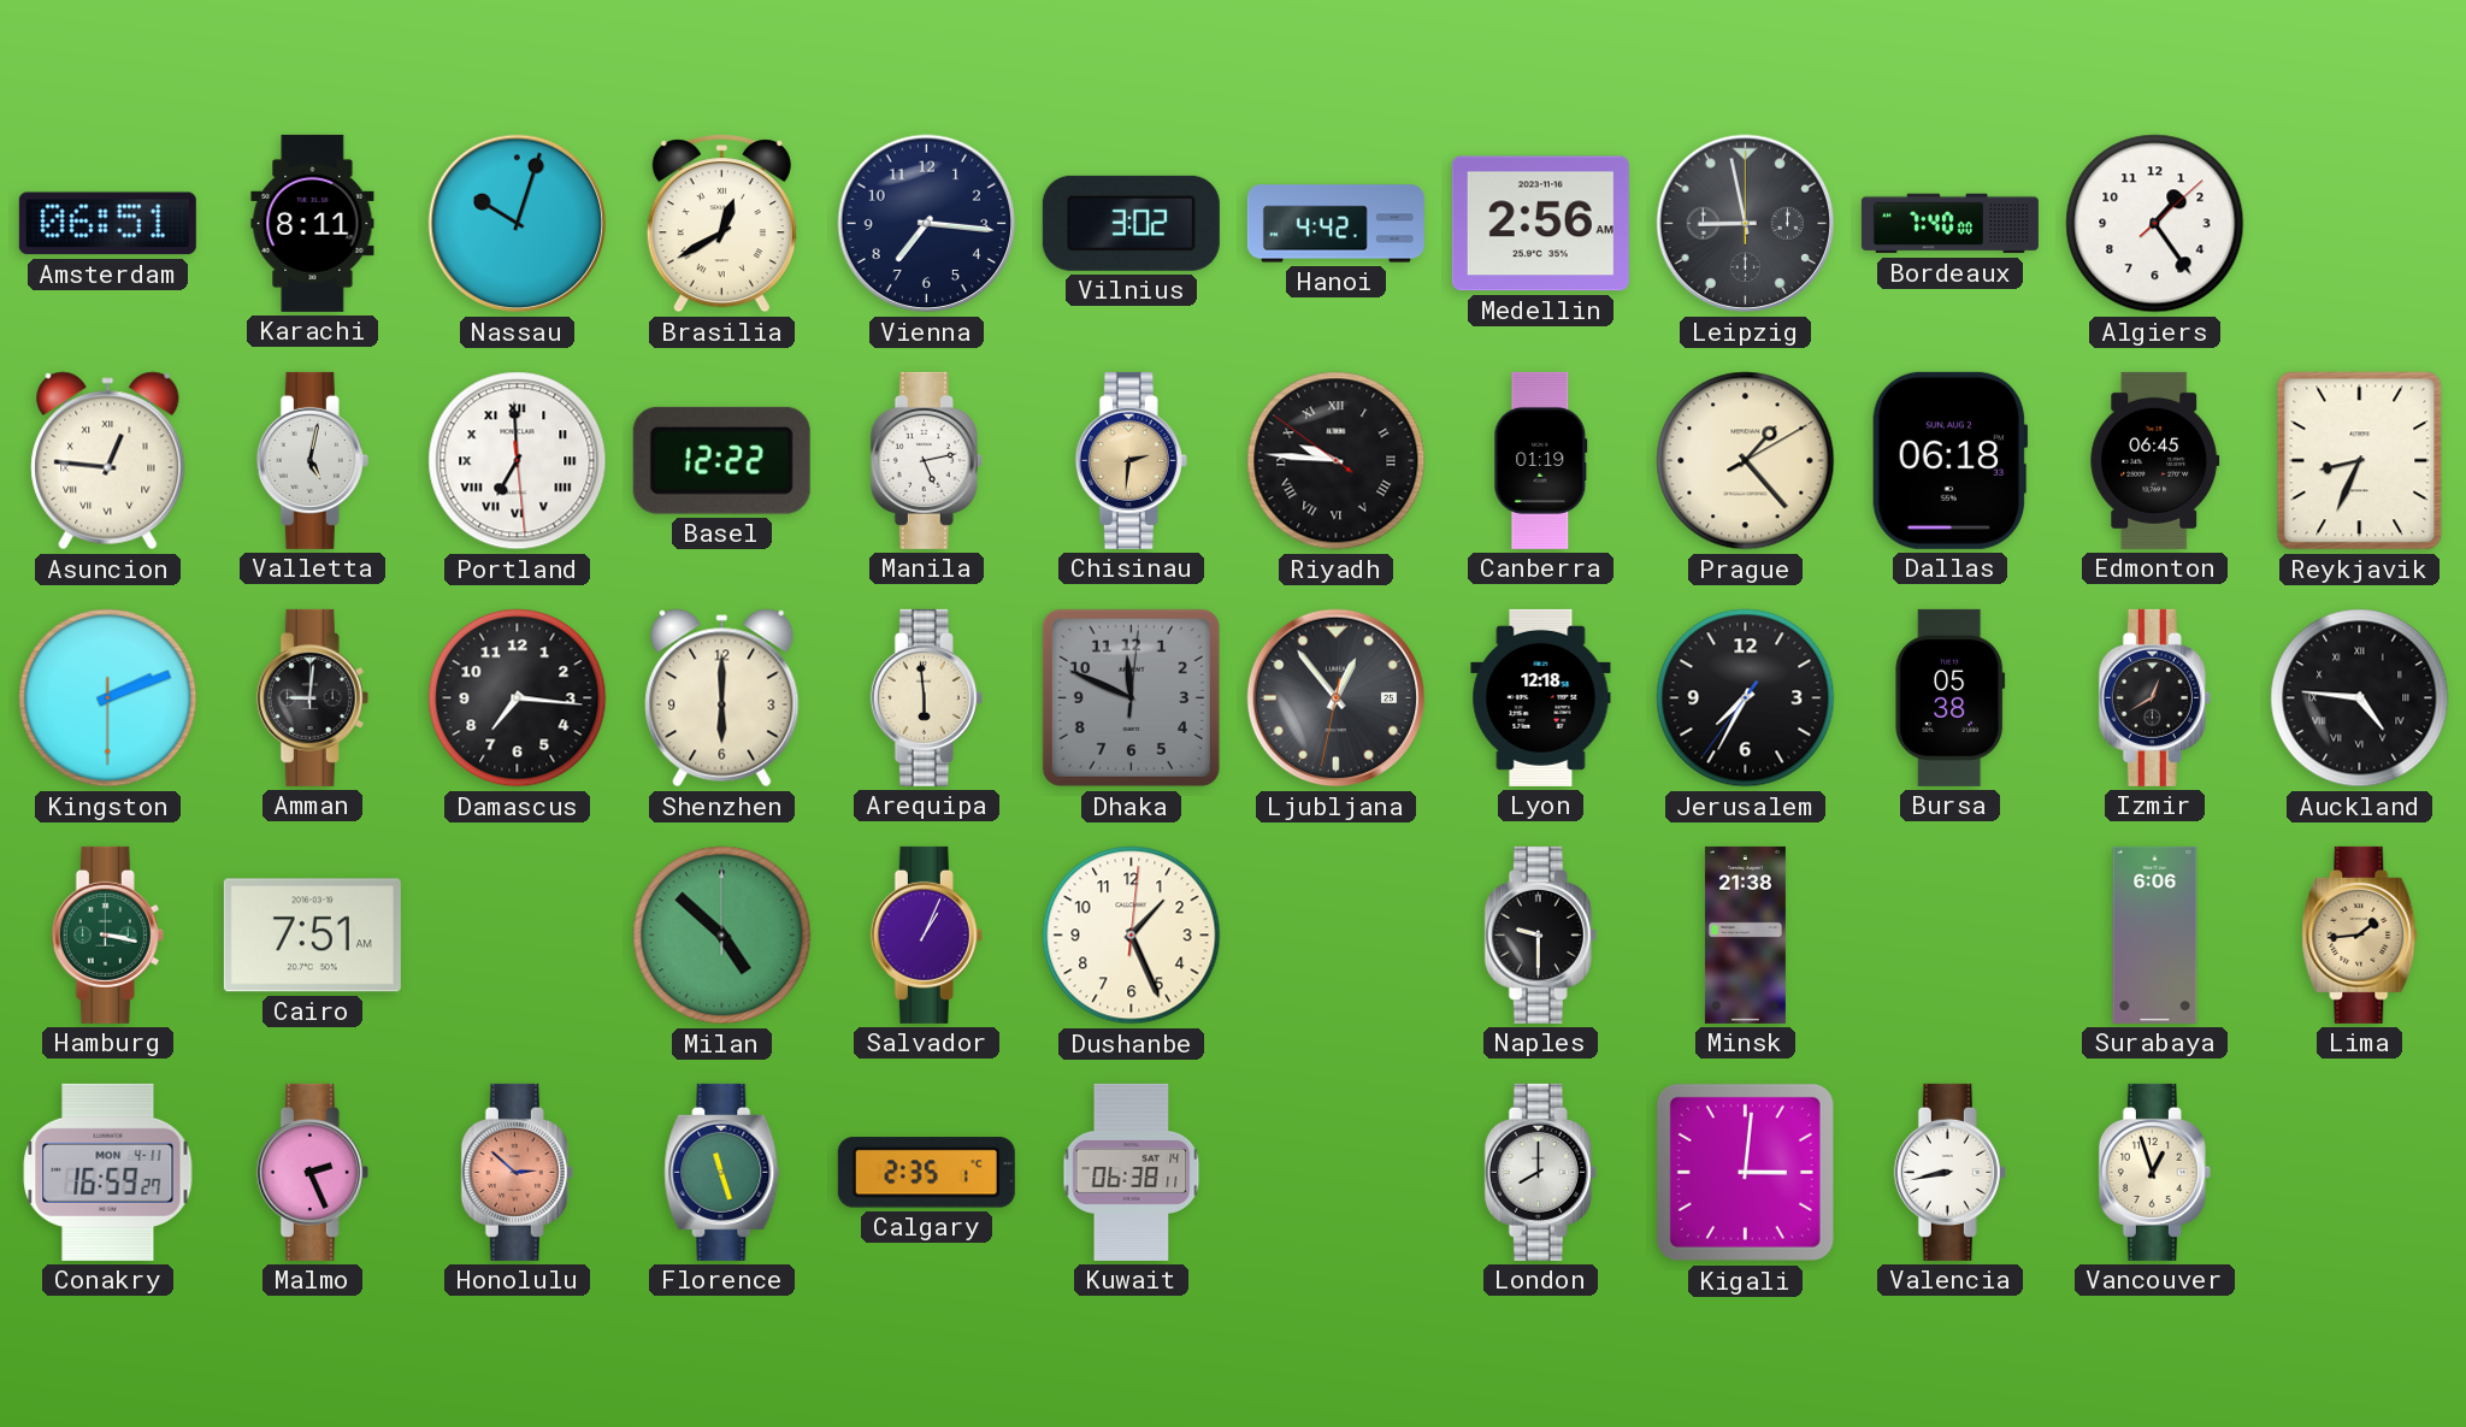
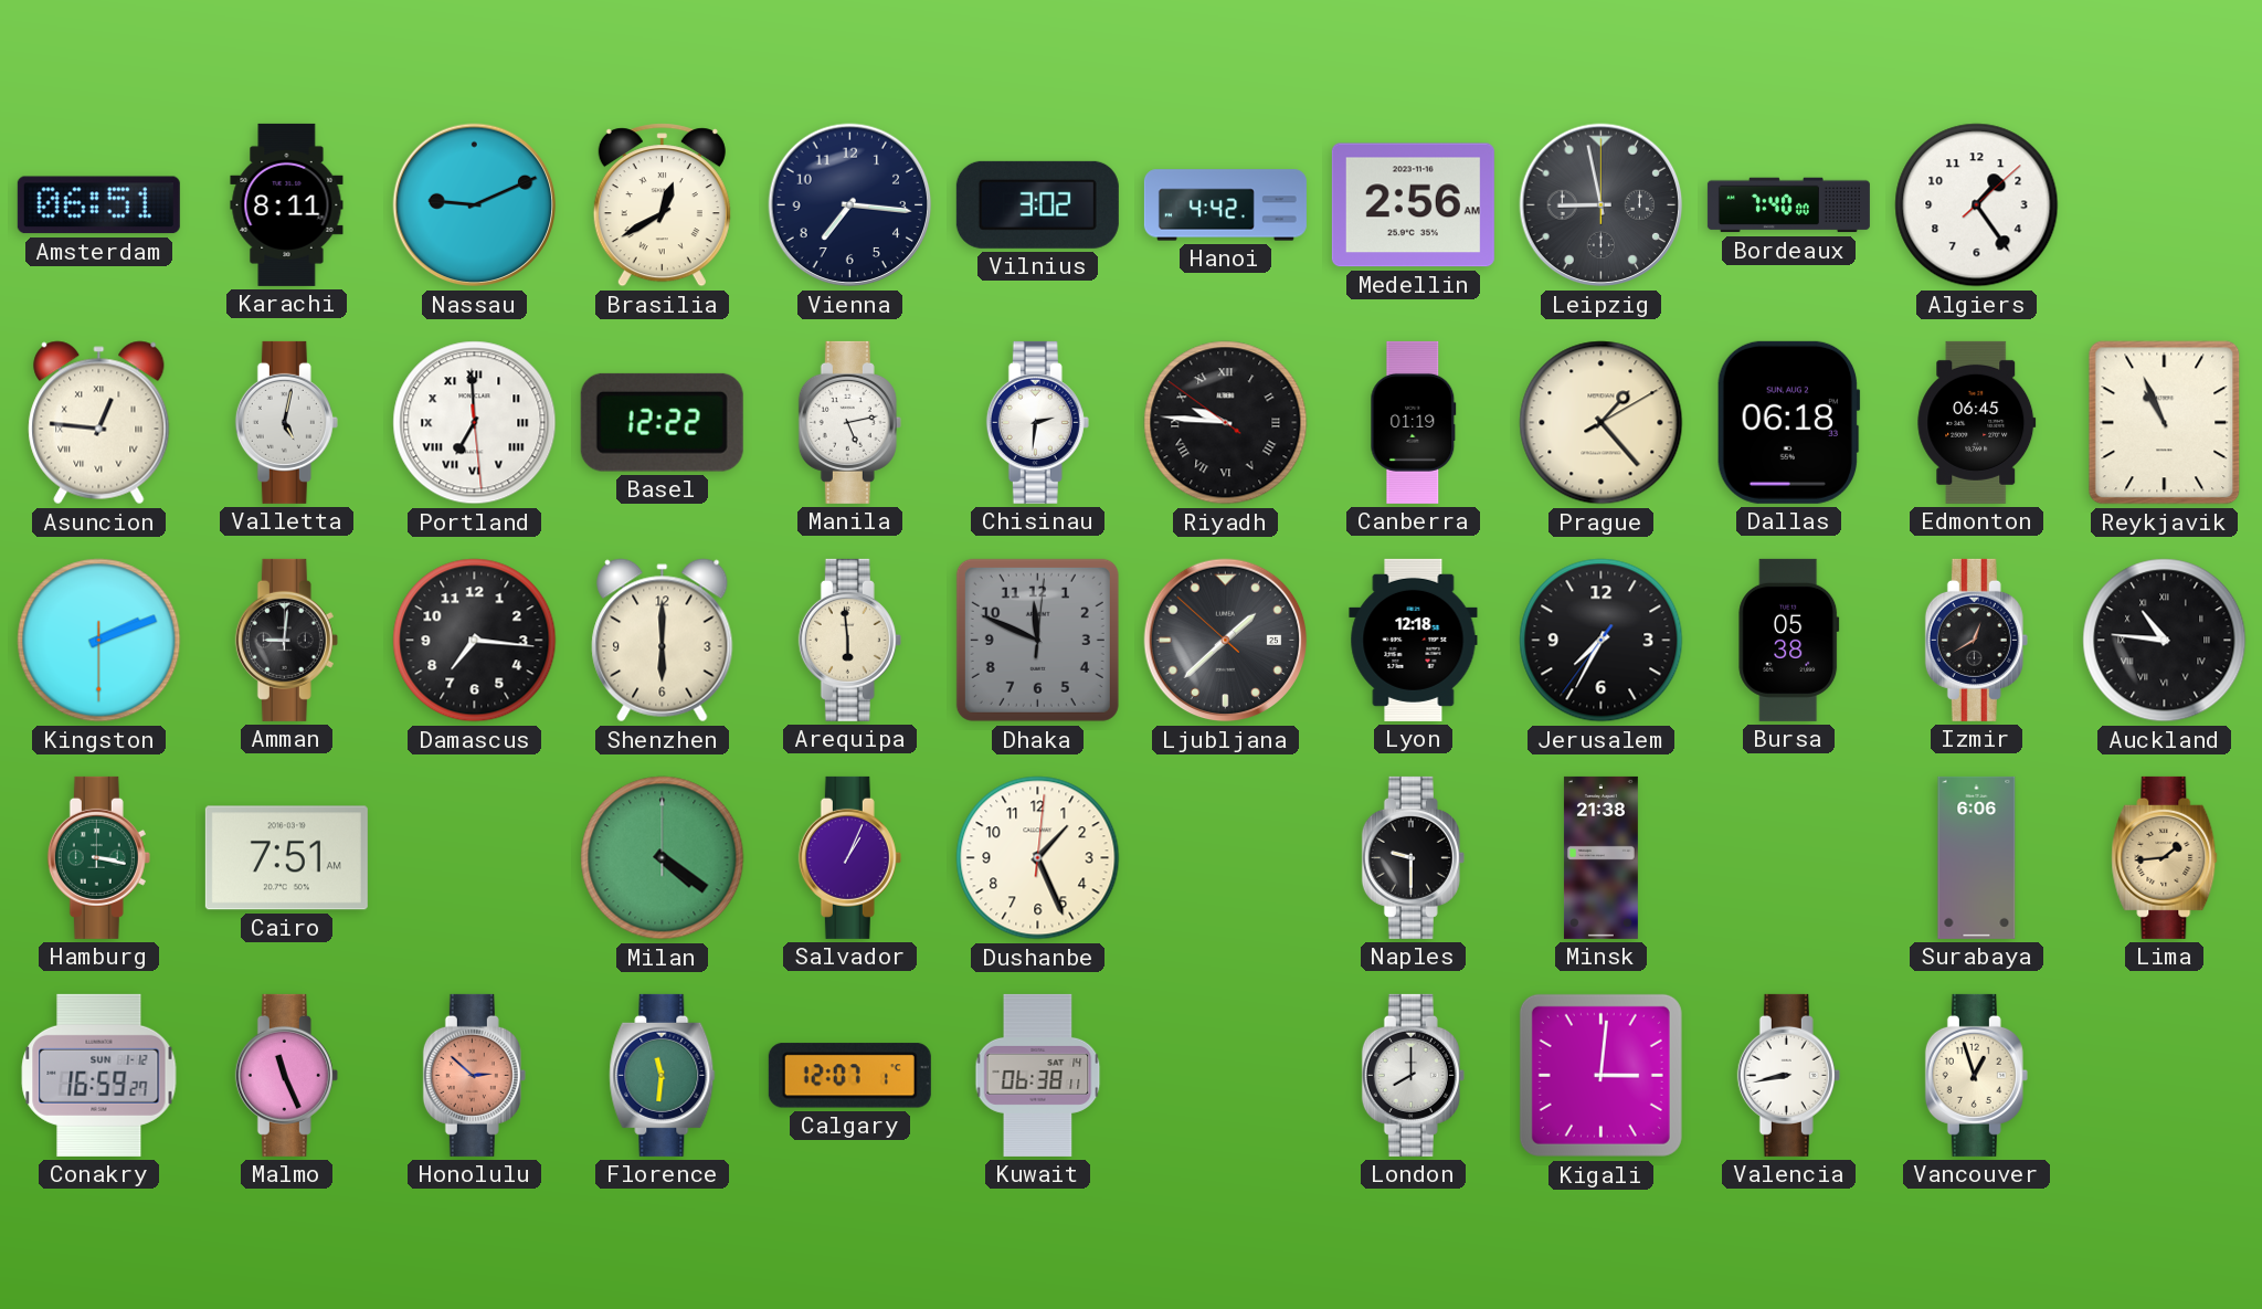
Nassau: 10:03 -> 9:11
Chisinau dial: champagne -> white
Reykjavik: 8:34 -> 10:56
Ljubljana: 12:53 -> 1:37
Auckland: 4:46 -> 10:46
Milan: 4:52 -> 4:21
Conakry date: MON 4-11 -> SUN 1-12
Malmo: 2:26 -> 11:26
Florence: 11:27 -> 11:31
Calgary: 2:35 -> 12:07
